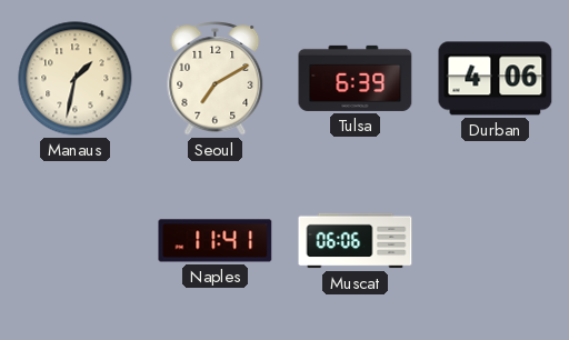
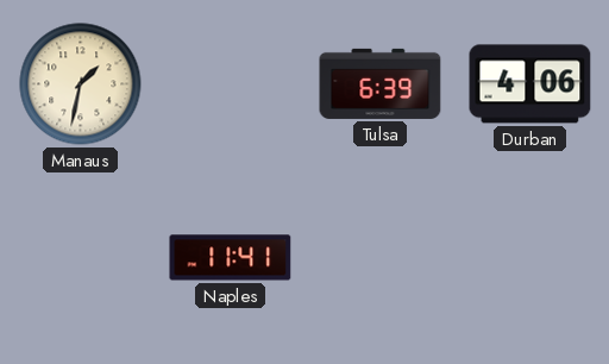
Seoul: 7:10 -> none
Muscat: 06:06 -> none
